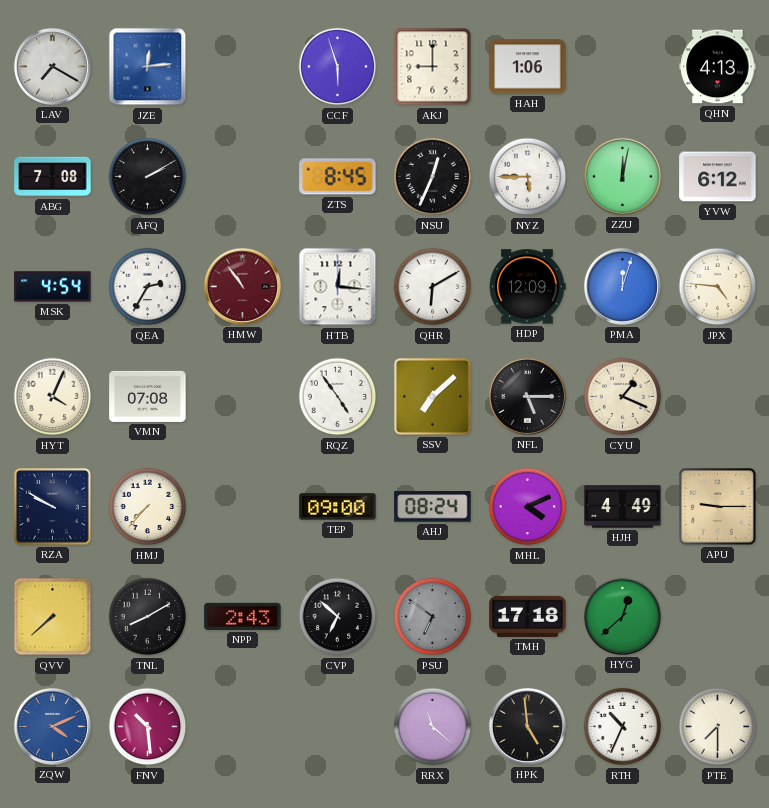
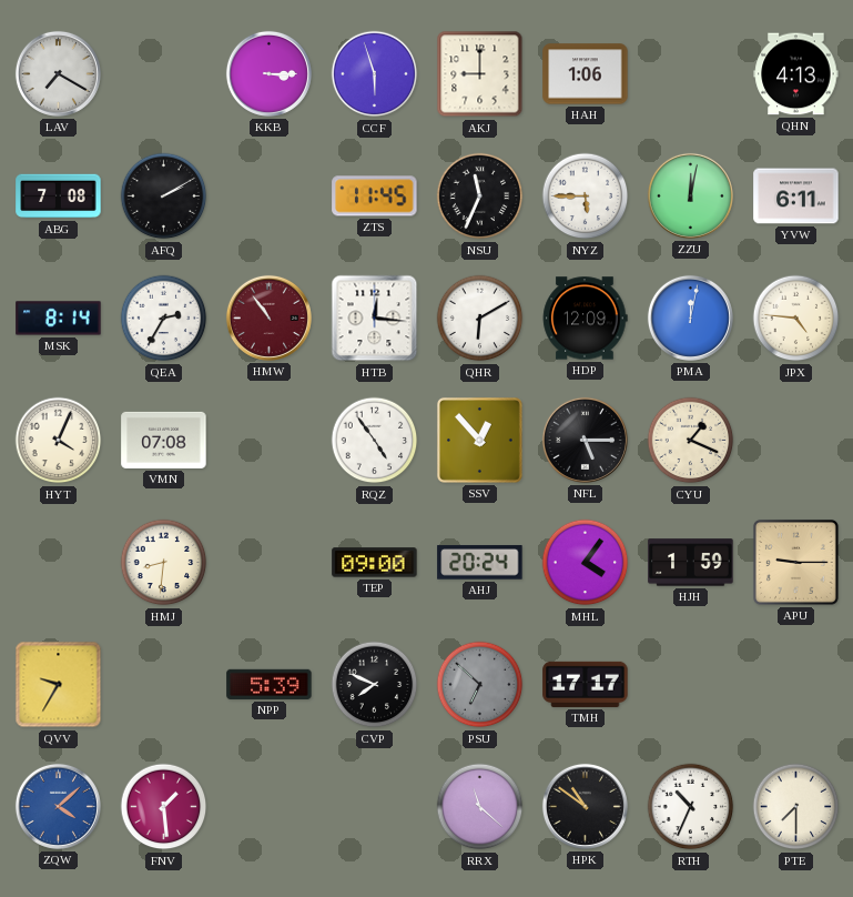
JZE: 12:14 -> none
KKB: none -> 3:15
ZTS: 8:45 -> 11:45
NSU: 12:34 -> 11:34
YVW: 6:12 -> 6:11
MSK: 4:54 -> 8:14
PMA: 12:03 -> 12:02
SSV: 7:08 -> 12:53
RZA: 9:50 -> none
HMJ: 7:37 -> 8:31
AHJ: 08:24 -> 20:24
MHL: 4:11 -> 4:06
HJH: 4:49 -> 1:59
QVV: 7:38 -> 9:35
TNL: 8:10 -> none
NPP: 2:43 -> 5:39
CVP: 6:52 -> 7:49
PSU: 6:51 -> 6:52
TMH: 17:18 -> 17:17
HYG: 12:38 -> none
ZQW: 4:11 -> 4:08
FNV: 10:29 -> 1:29
HPK: 4:59 -> 10:51
